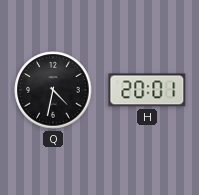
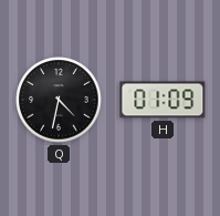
H: 20:01 -> 01:09
